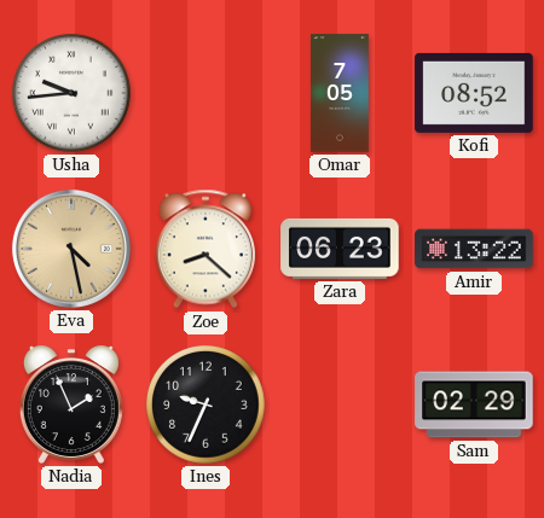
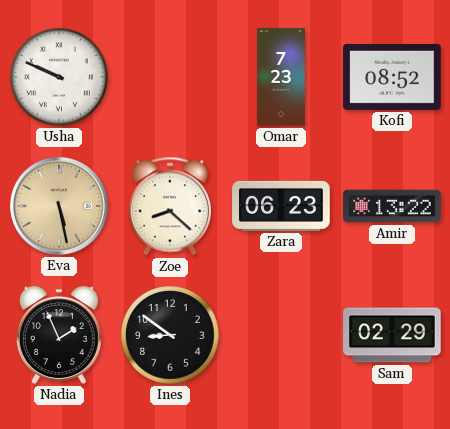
Usha: 9:44 -> 9:49
Omar: 7:05 -> 7:23
Eva: 4:28 -> 5:28
Ines: 9:34 -> 8:51
